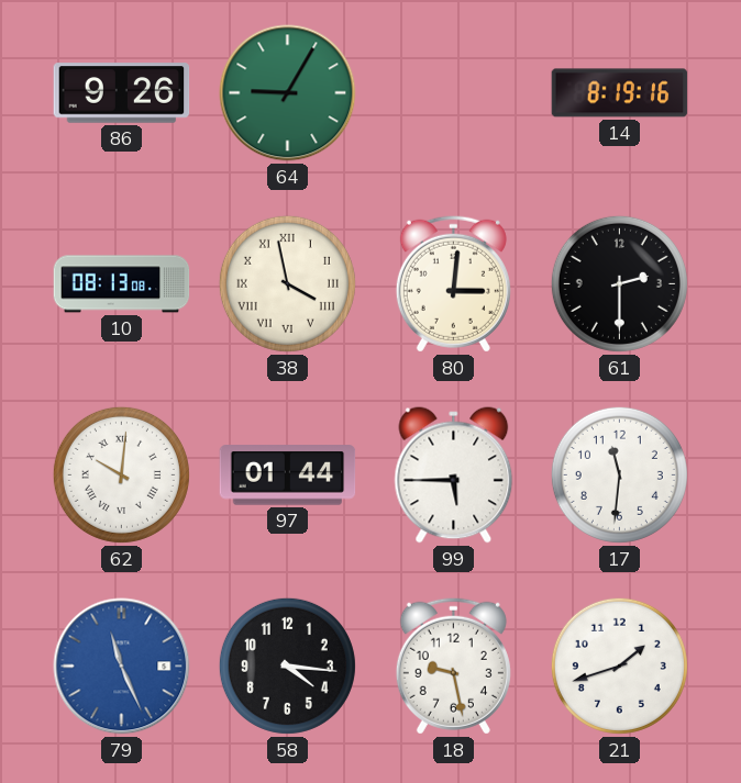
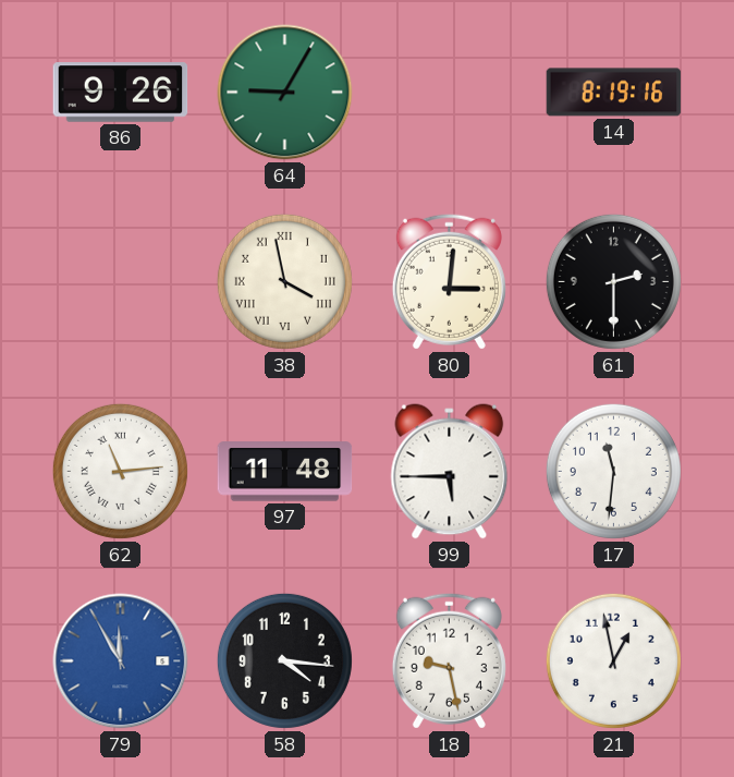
10: 08:13 -> none
62: 10:01 -> 11:14
97: 01:44 -> 11:48
79: 11:26 -> 11:55
21: 1:42 -> 12:58
